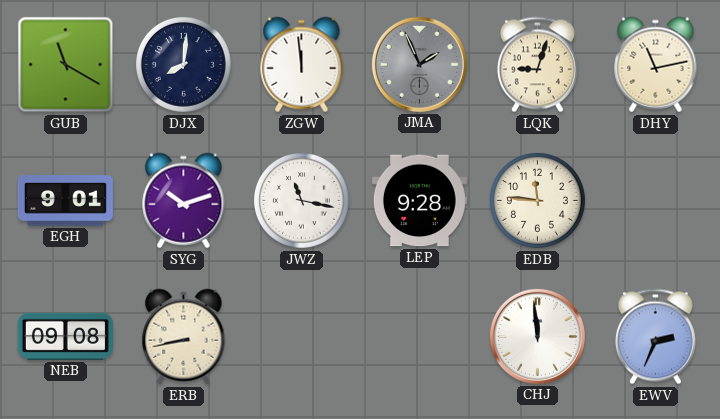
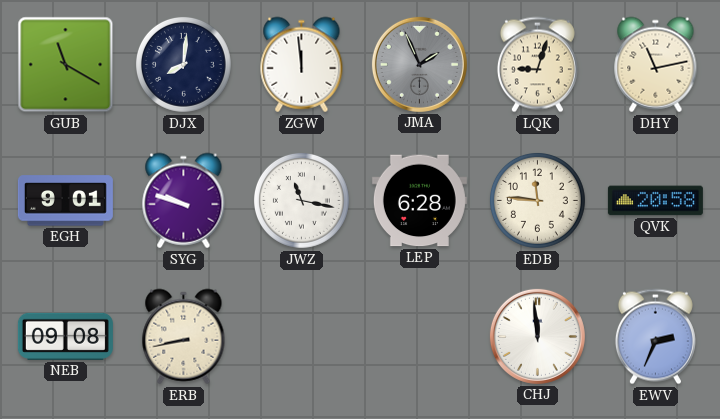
SYG: 10:12 -> 9:48
LEP: 9:28 -> 6:28
QVK: none -> 20:58
